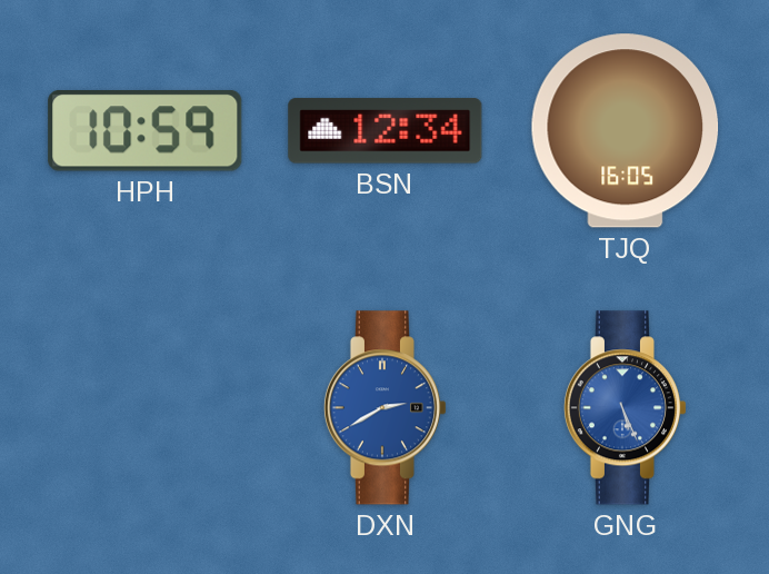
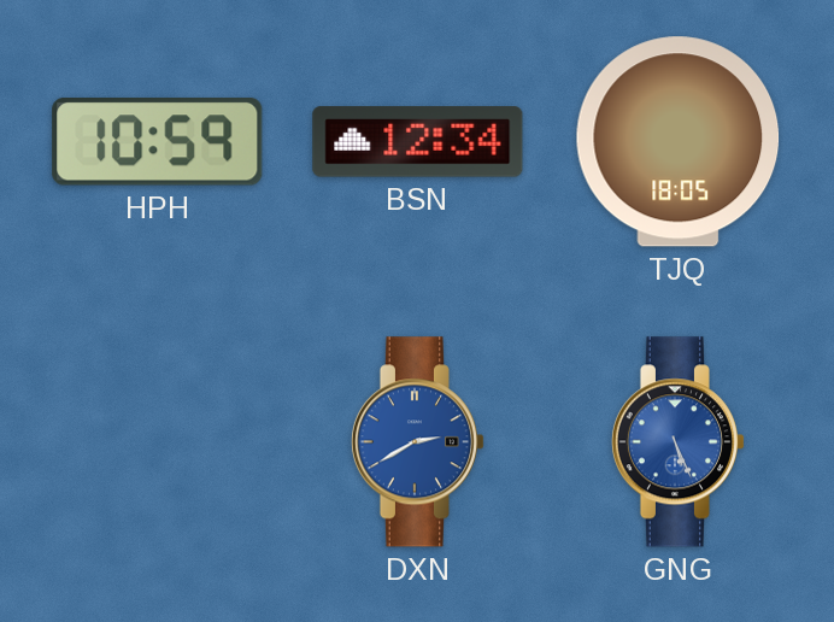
TJQ: 16:05 -> 18:05
